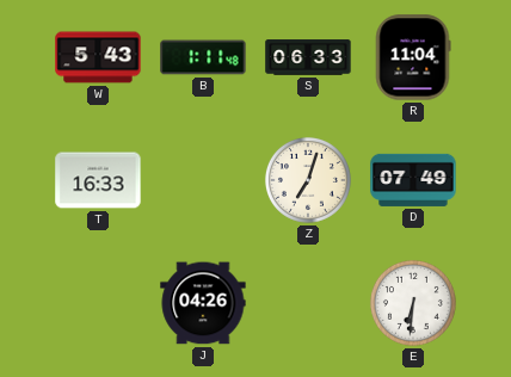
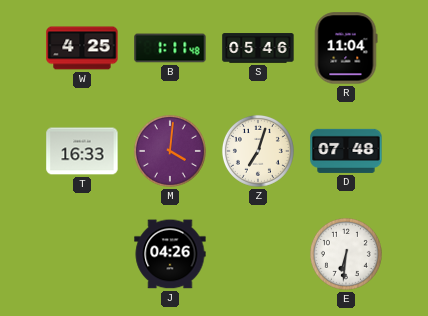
W: 5:43 -> 4:25
S: 06:33 -> 05:46
M: none -> 4:01
D: 07:49 -> 07:48
